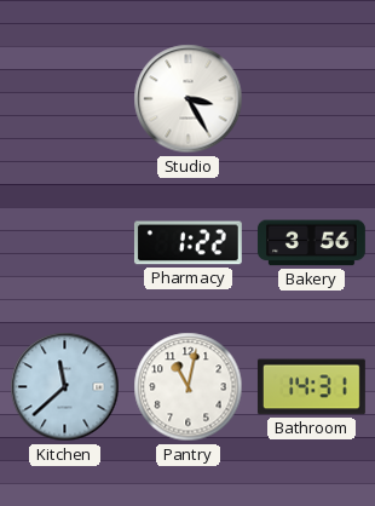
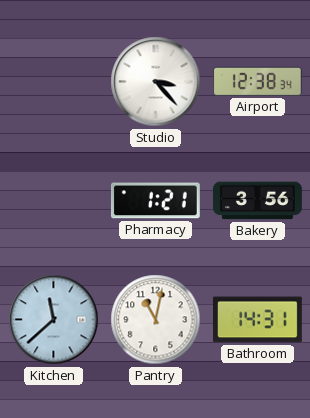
Studio: 3:25 -> 3:23
Airport: none -> 12:38
Pharmacy: 1:22 -> 1:21
